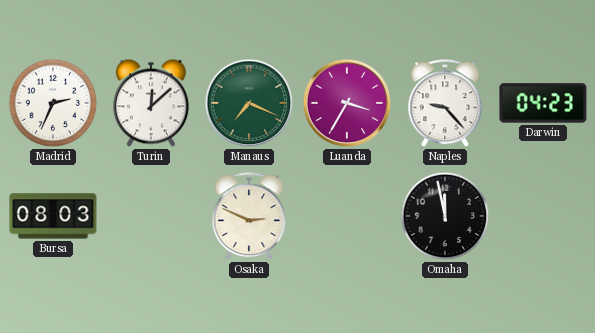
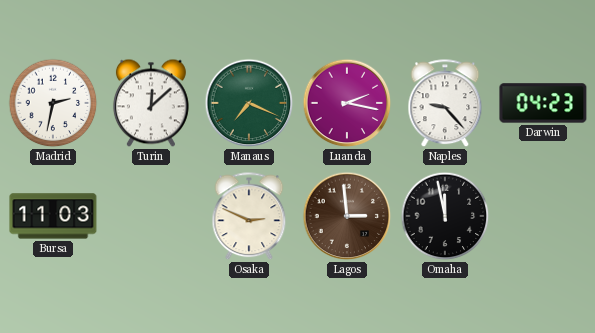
Madrid: 2:34 -> 2:32
Luanda: 3:35 -> 2:17
Bursa: 08:03 -> 11:03
Lagos: none -> 2:59
